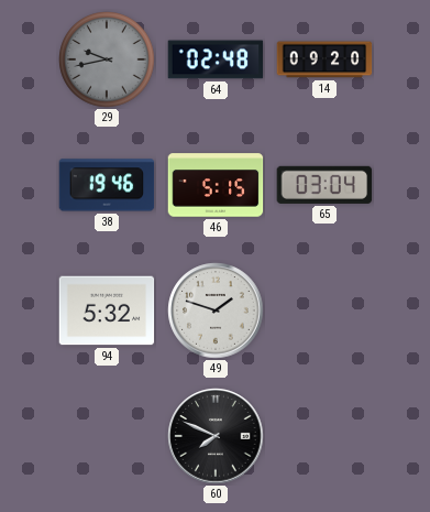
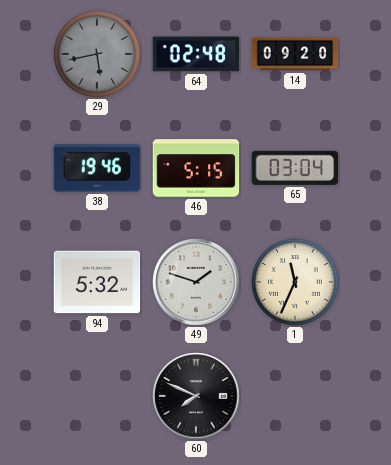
29: 9:43 -> 5:43
1: none -> 11:34
